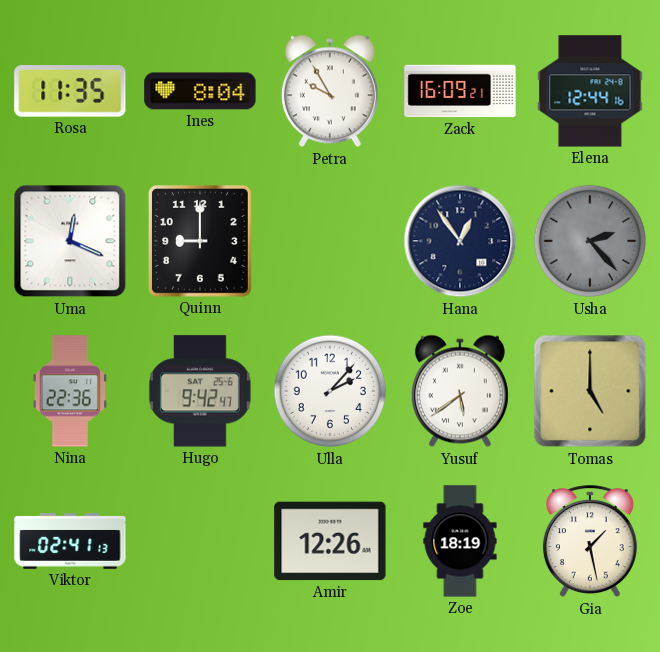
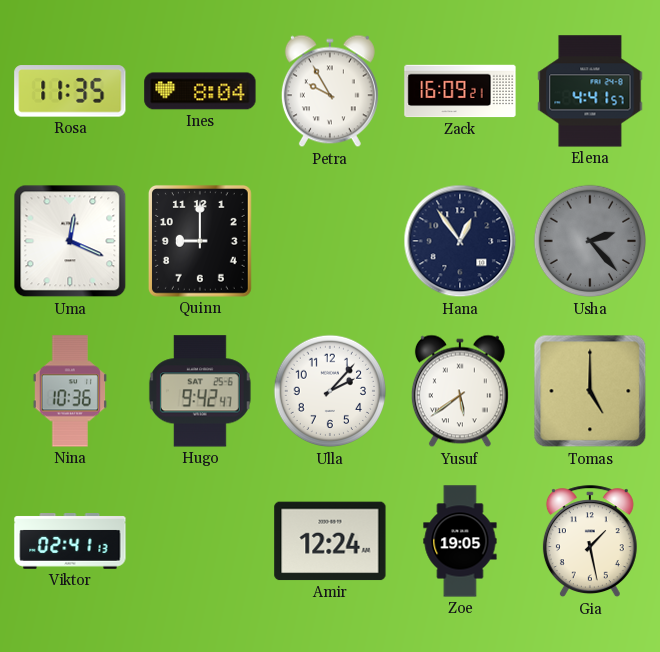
Elena: 12:44 -> 4:41
Nina: 22:36 -> 10:36
Amir: 12:26 -> 12:24
Zoe: 18:19 -> 19:05
